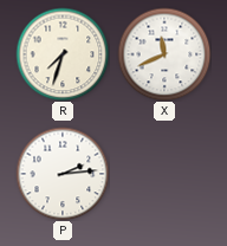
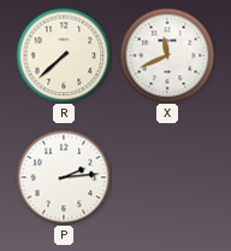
R: 7:33 -> 7:38
